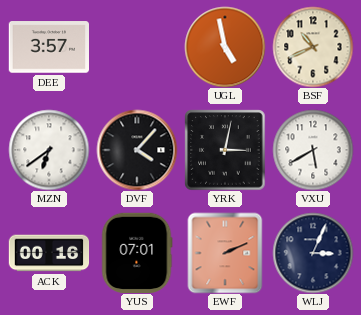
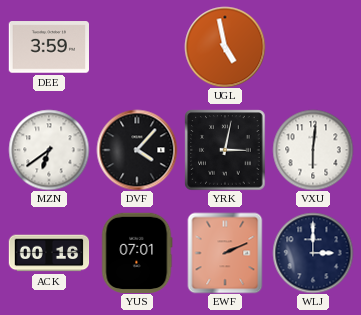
DEE: 3:57 -> 3:59
BSF: 10:41 -> none
VXU: 5:40 -> 6:01
WLJ: 3:04 -> 3:00
